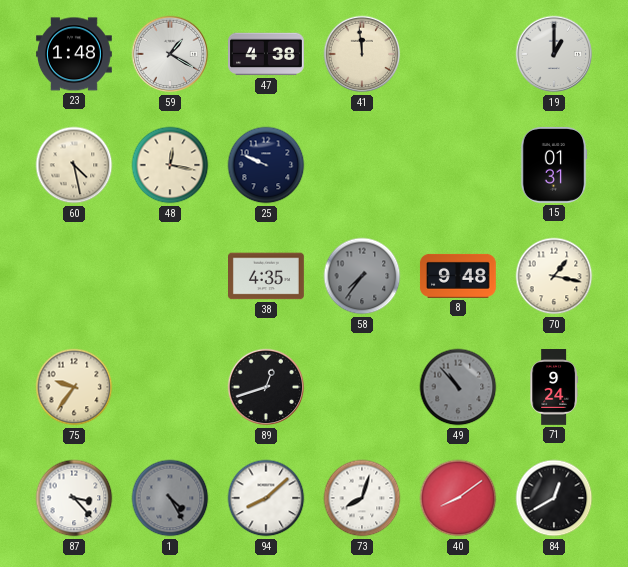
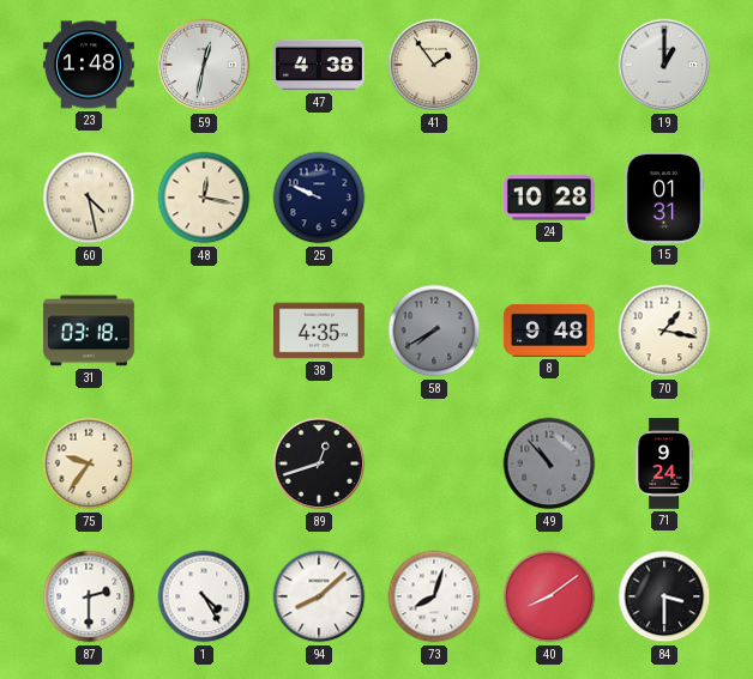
59: 1:20 -> 12:32
41: 11:59 -> 1:54
24: none -> 10:28
31: none -> 03:18
58: 7:36 -> 7:40
87: 3:23 -> 2:30
1 dial: grey -> white
84: 12:40 -> 3:30
